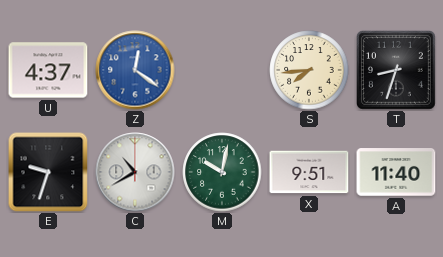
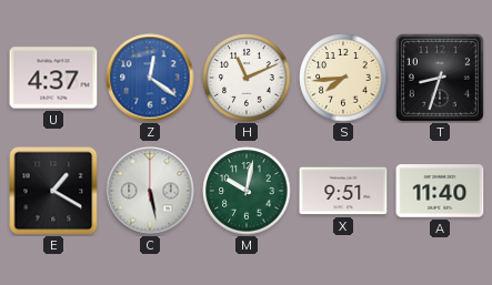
H: none -> 11:11
E: 9:33 -> 1:20
C: 10:40 -> 5:28
